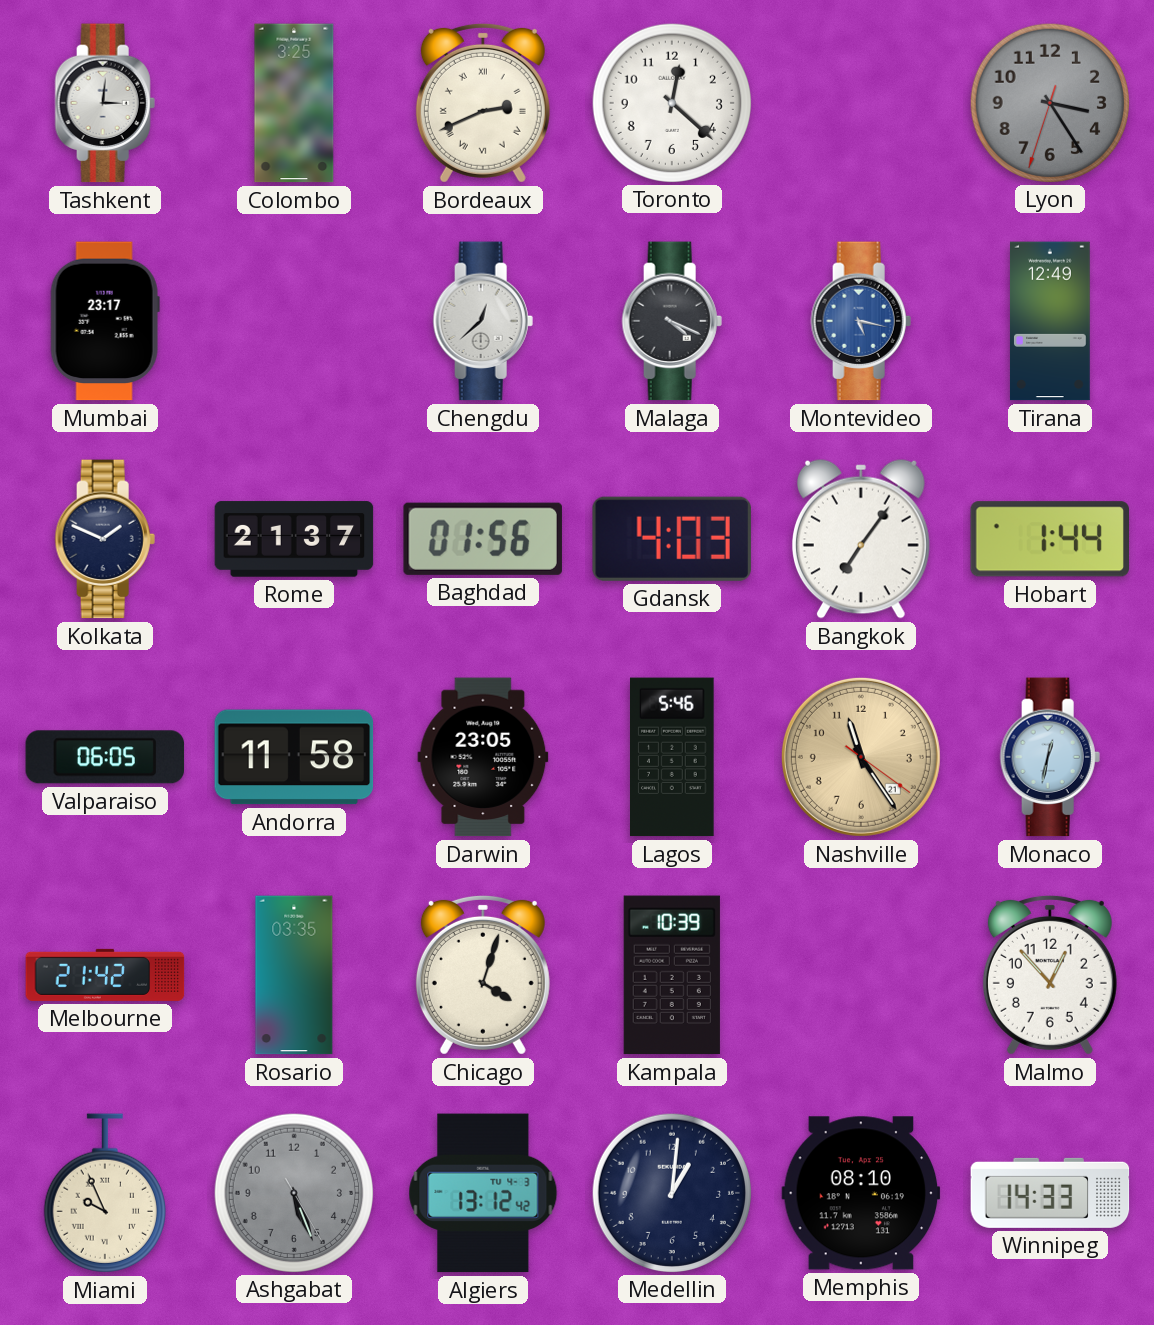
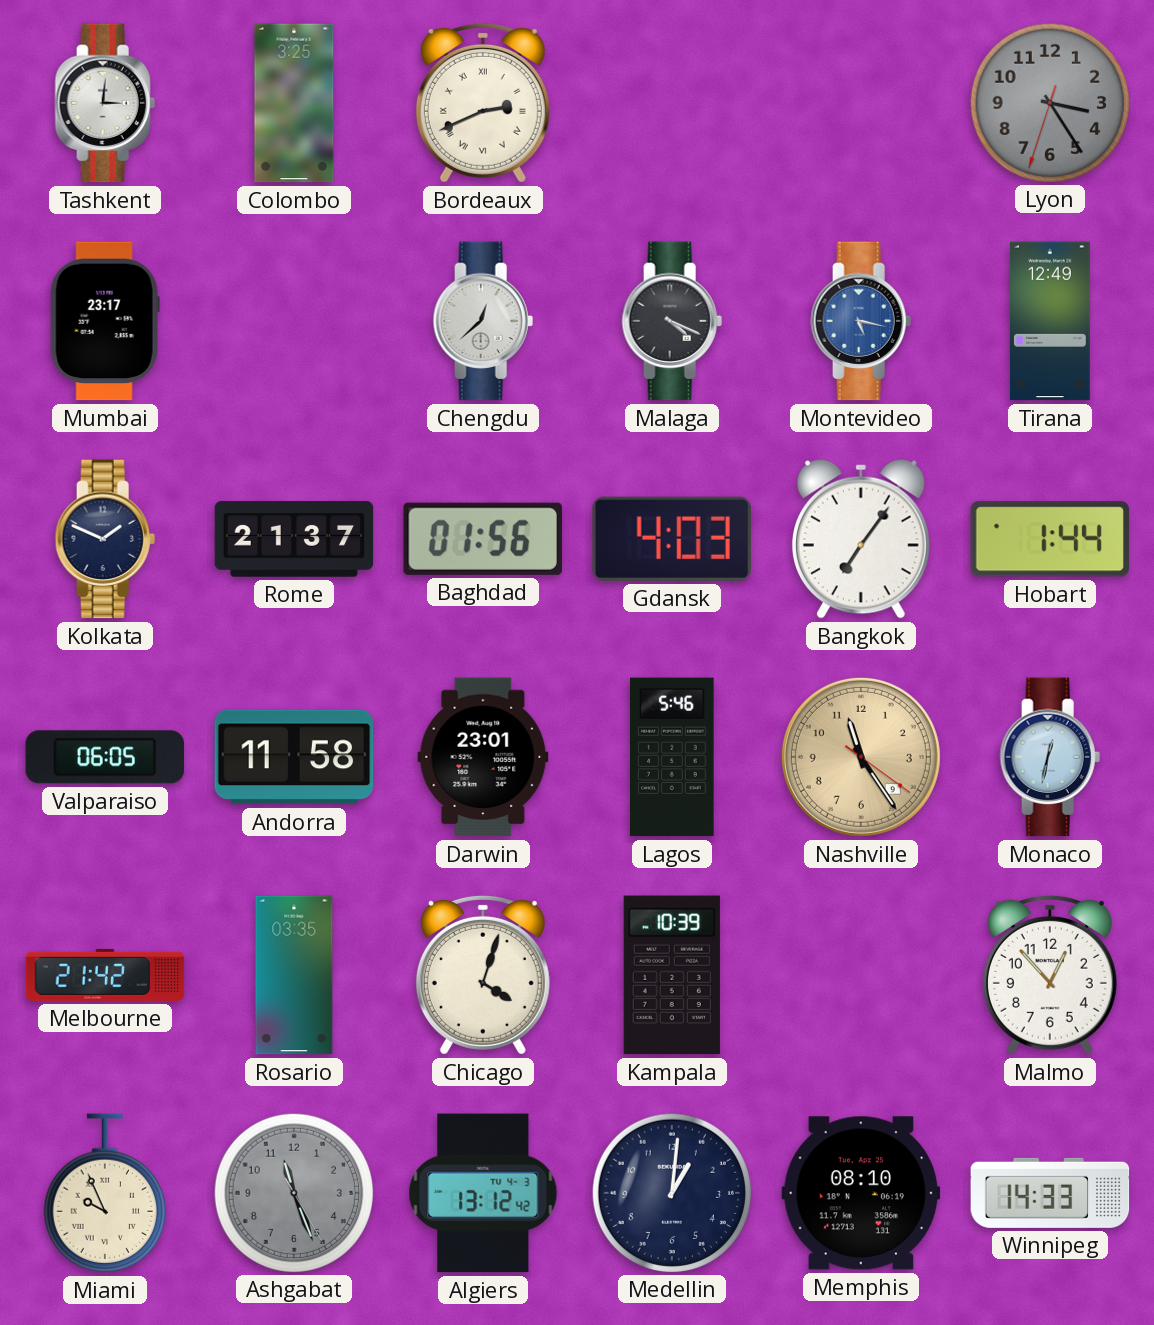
Toronto: 12:22 -> none
Darwin: 23:05 -> 23:01
Nashville date: 21 -> 9
Ashgabat: 5:26 -> 11:26
